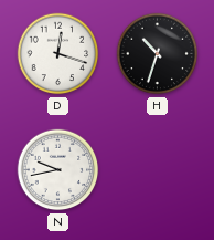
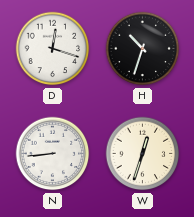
N: 9:43 -> 8:44
W: none -> 12:33
